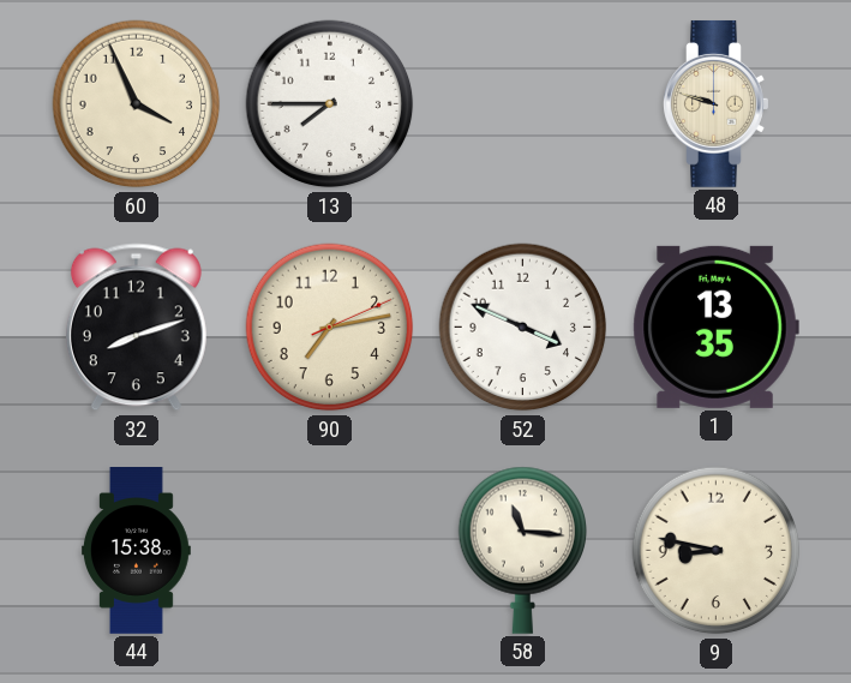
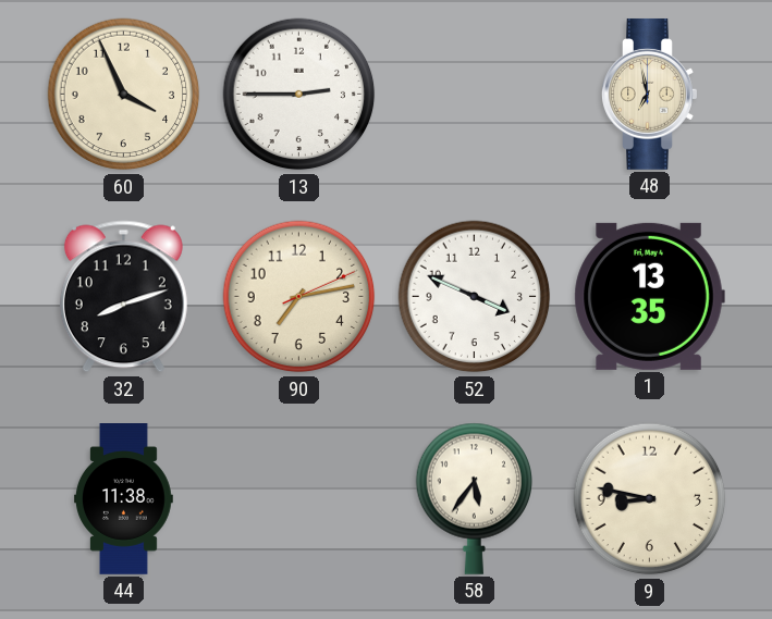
13: 7:45 -> 2:45
48: 9:48 -> 6:58
44: 15:38 -> 11:38
58: 11:16 -> 5:36
